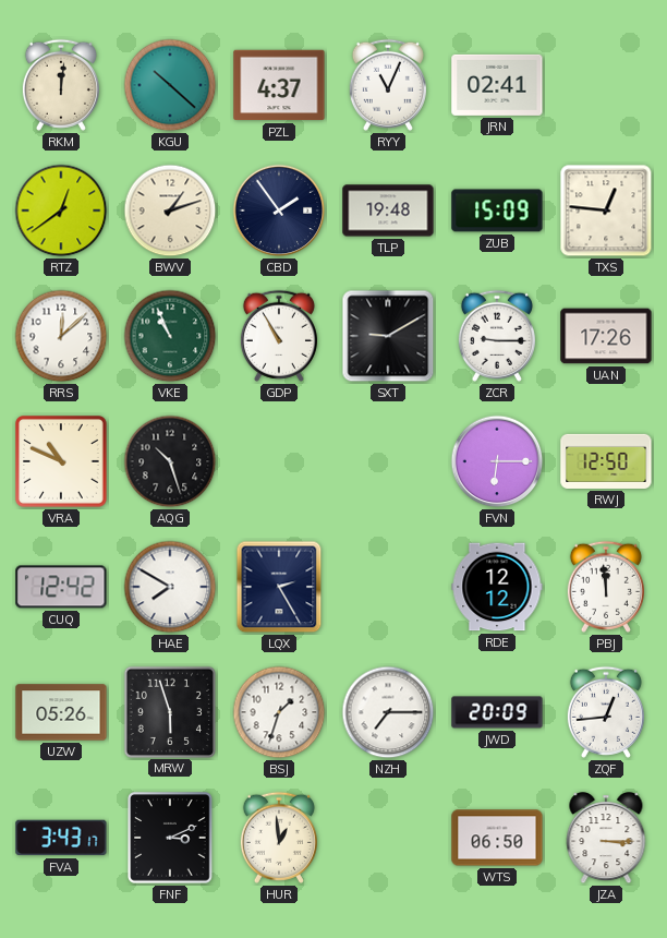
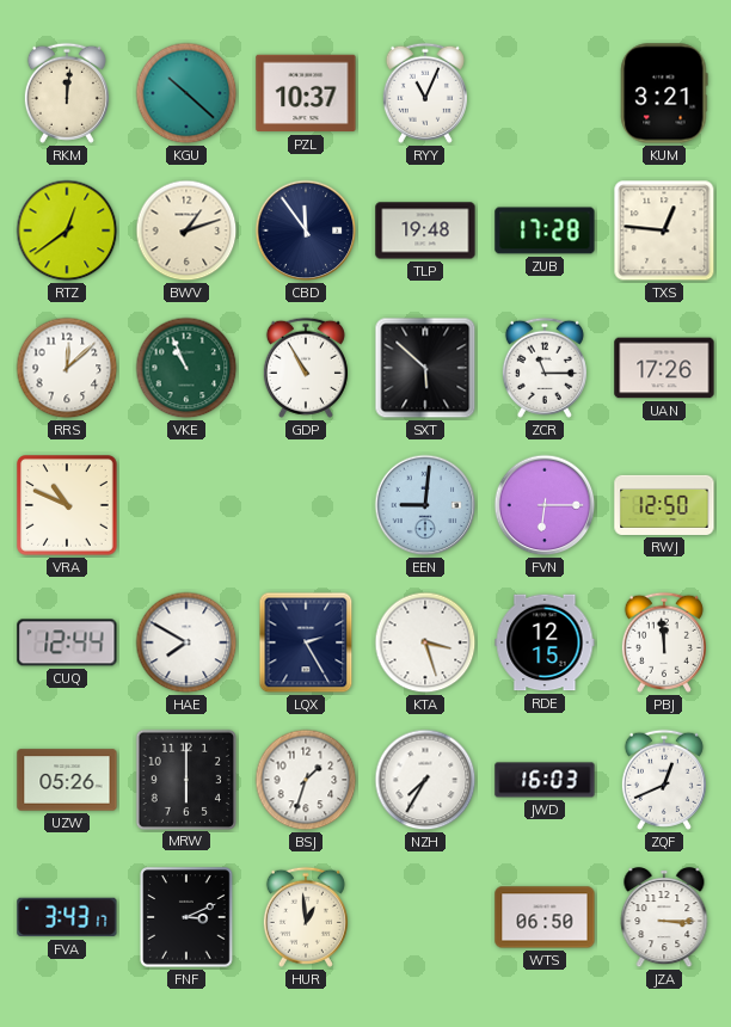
PZL: 4:37 -> 10:37
JRN: 02:41 -> none
KUM: none -> 3:21
CBD: 1:54 -> 11:54
ZUB: 15:09 -> 17:28
SXT: 9:10 -> 5:52
ZCR: 9:15 -> 11:15
AQG: 10:27 -> none
EEN: none -> 9:01
CUQ: 12:42 -> 12:44
KTA: none -> 3:27
RDE: 12:12 -> 12:15
MRW: 5:57 -> 6:00
NZH: 7:15 -> 7:35
JWD: 20:09 -> 16:03
ZQF: 12:44 -> 12:41
